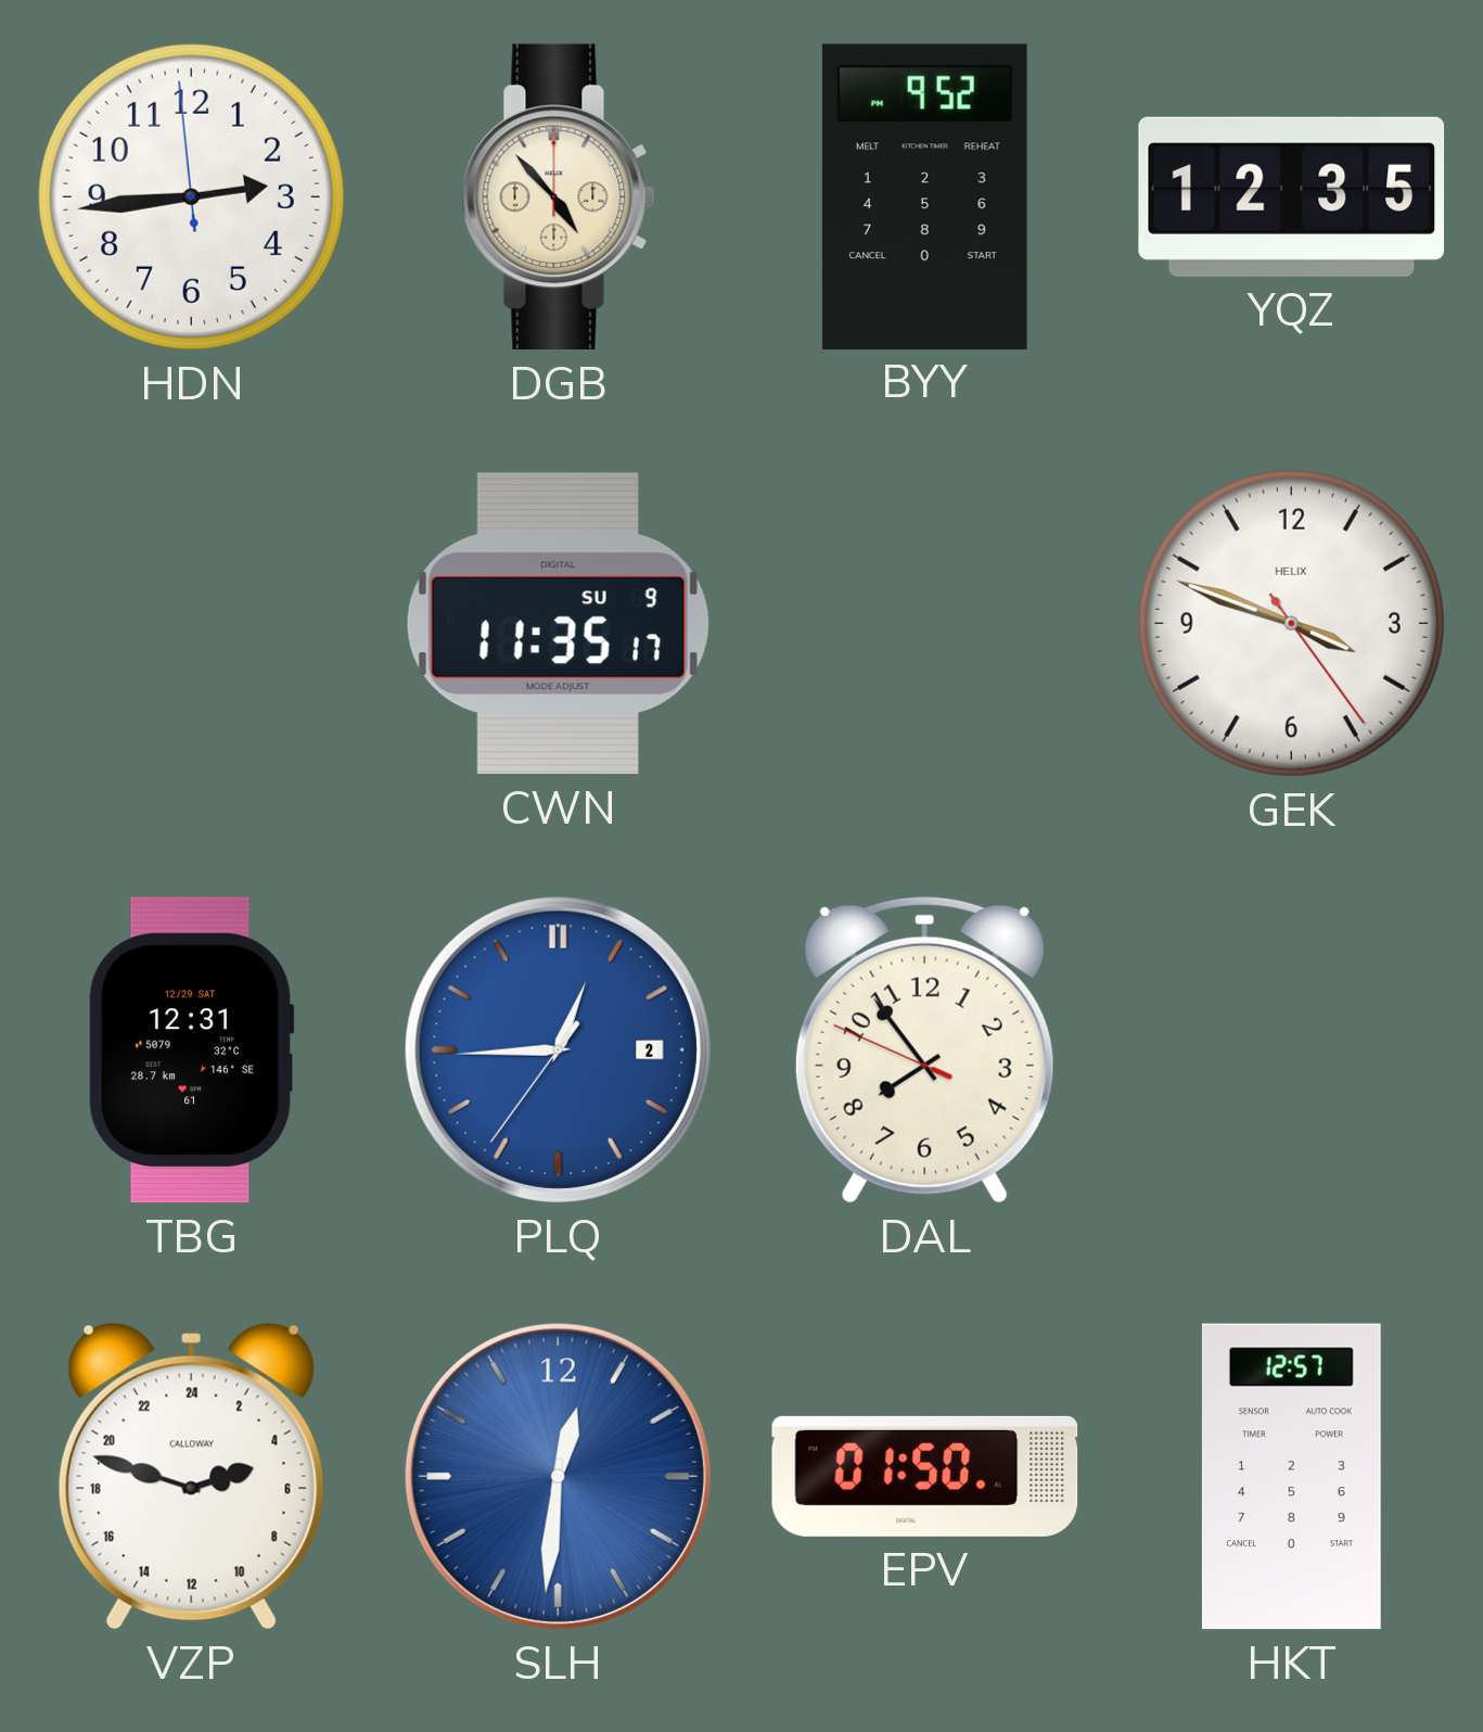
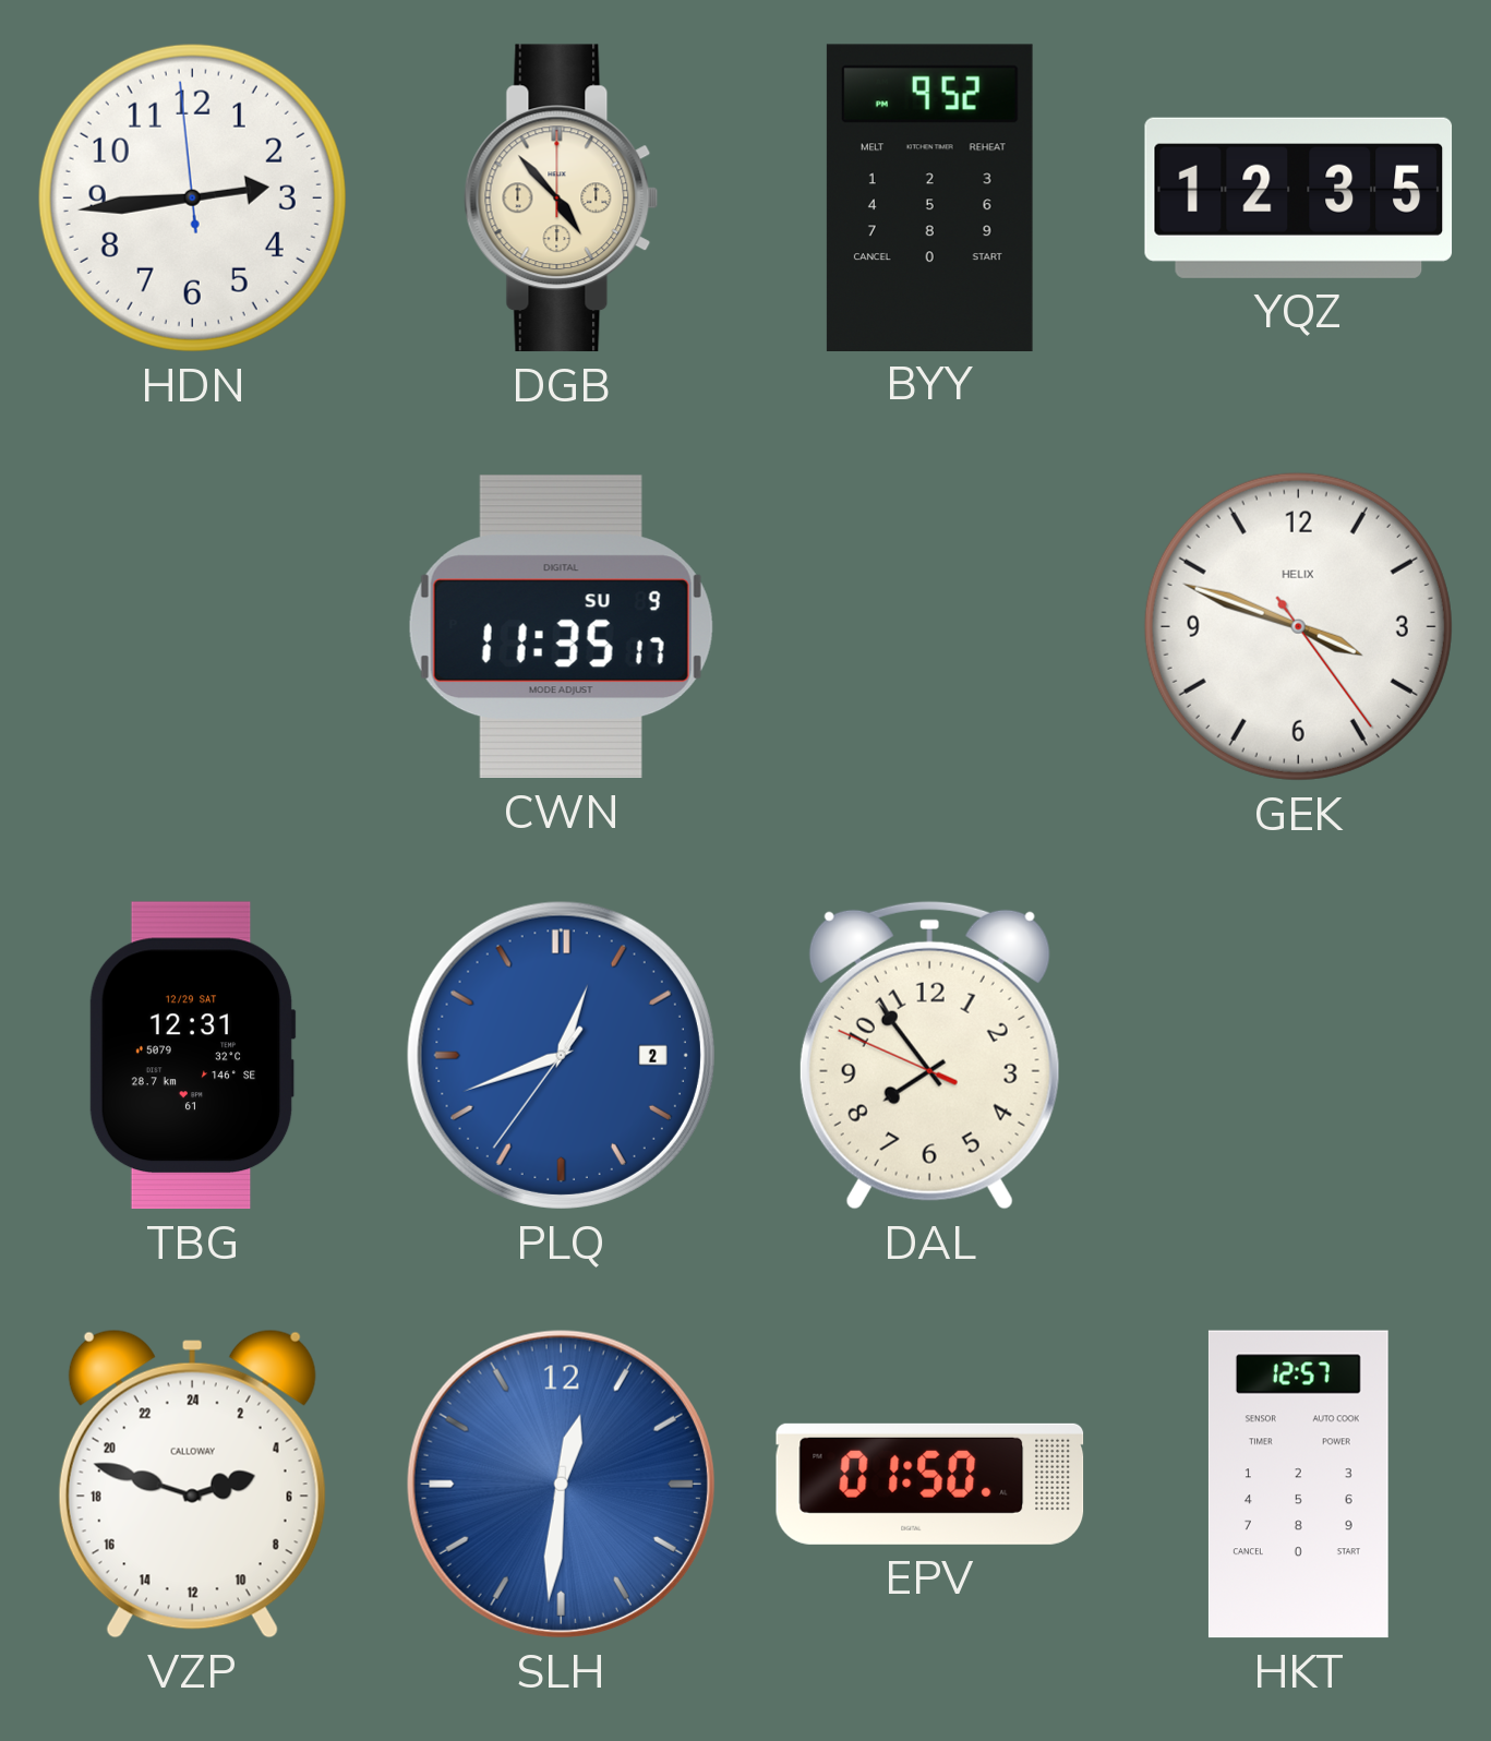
PLQ: 12:44 -> 12:41
